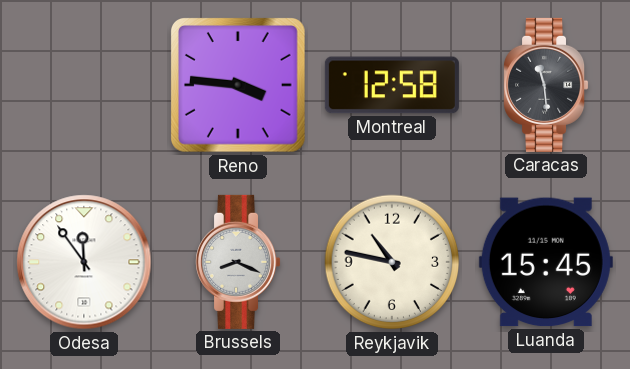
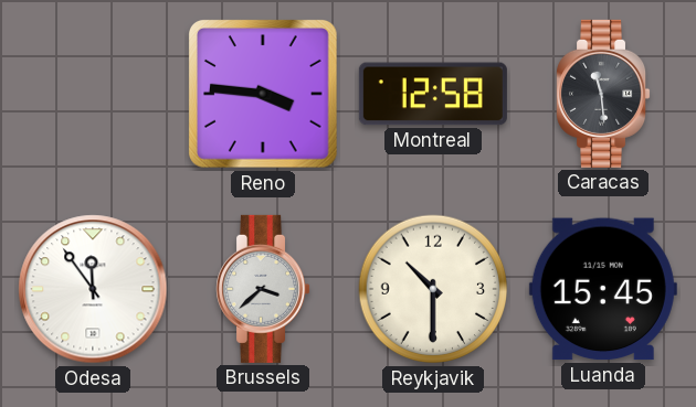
Brussels: 8:19 -> 3:38
Reykjavik: 10:47 -> 10:30
